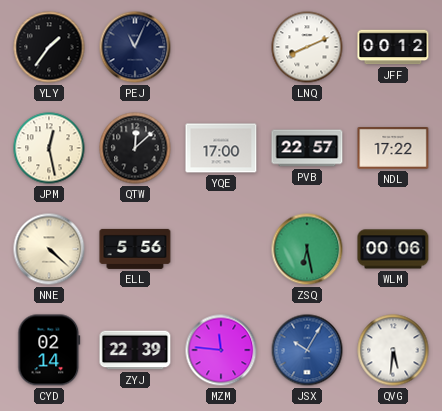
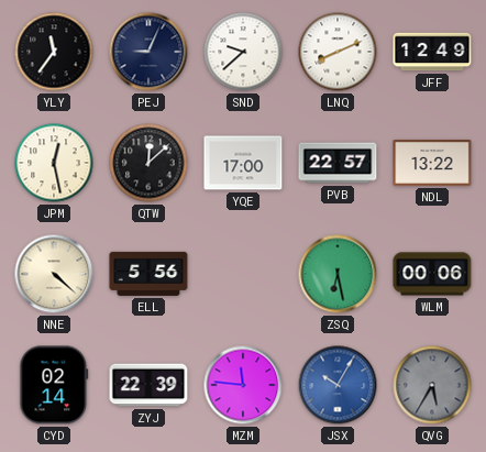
YLY: 1:36 -> 11:36
PEJ: 11:04 -> 9:04
SND: none -> 9:38
JFF: 00:12 -> 12:49
NDL: 17:22 -> 13:22
QVG: 5:31 -> 5:35
QVG dial: white -> grey
